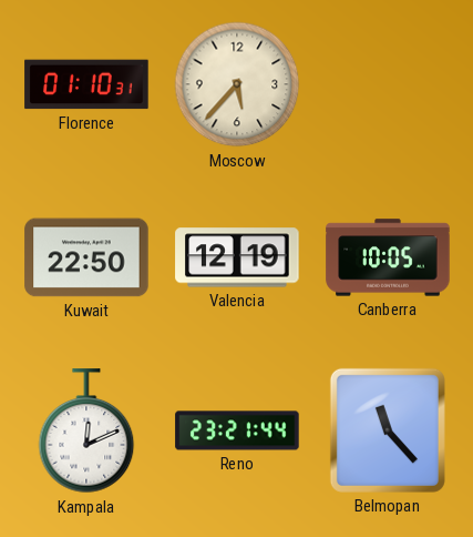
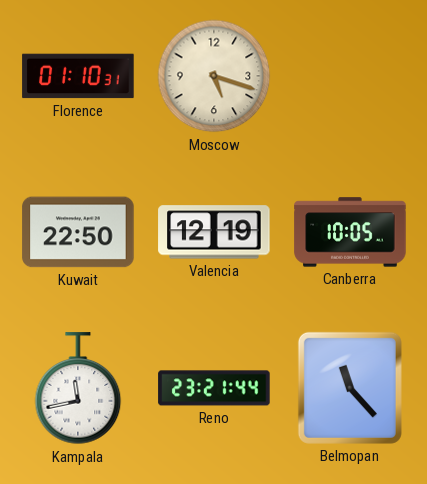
Moscow: 5:37 -> 5:18
Kampala: 12:11 -> 11:43
